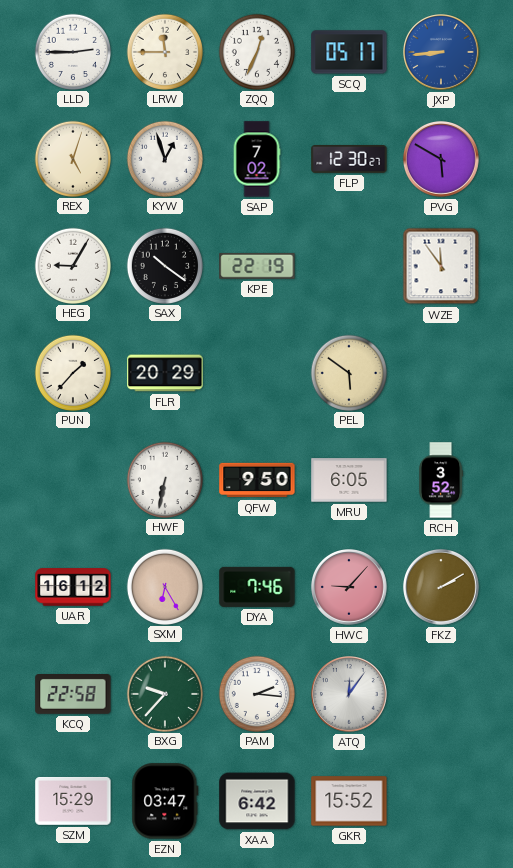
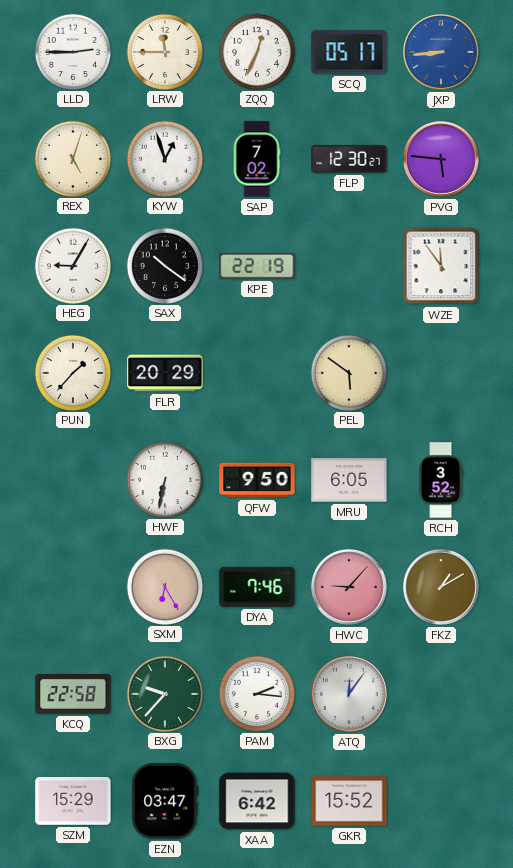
PVG: 5:50 -> 5:46
UAR: 16:12 -> none
FKZ: 2:10 -> 1:10
